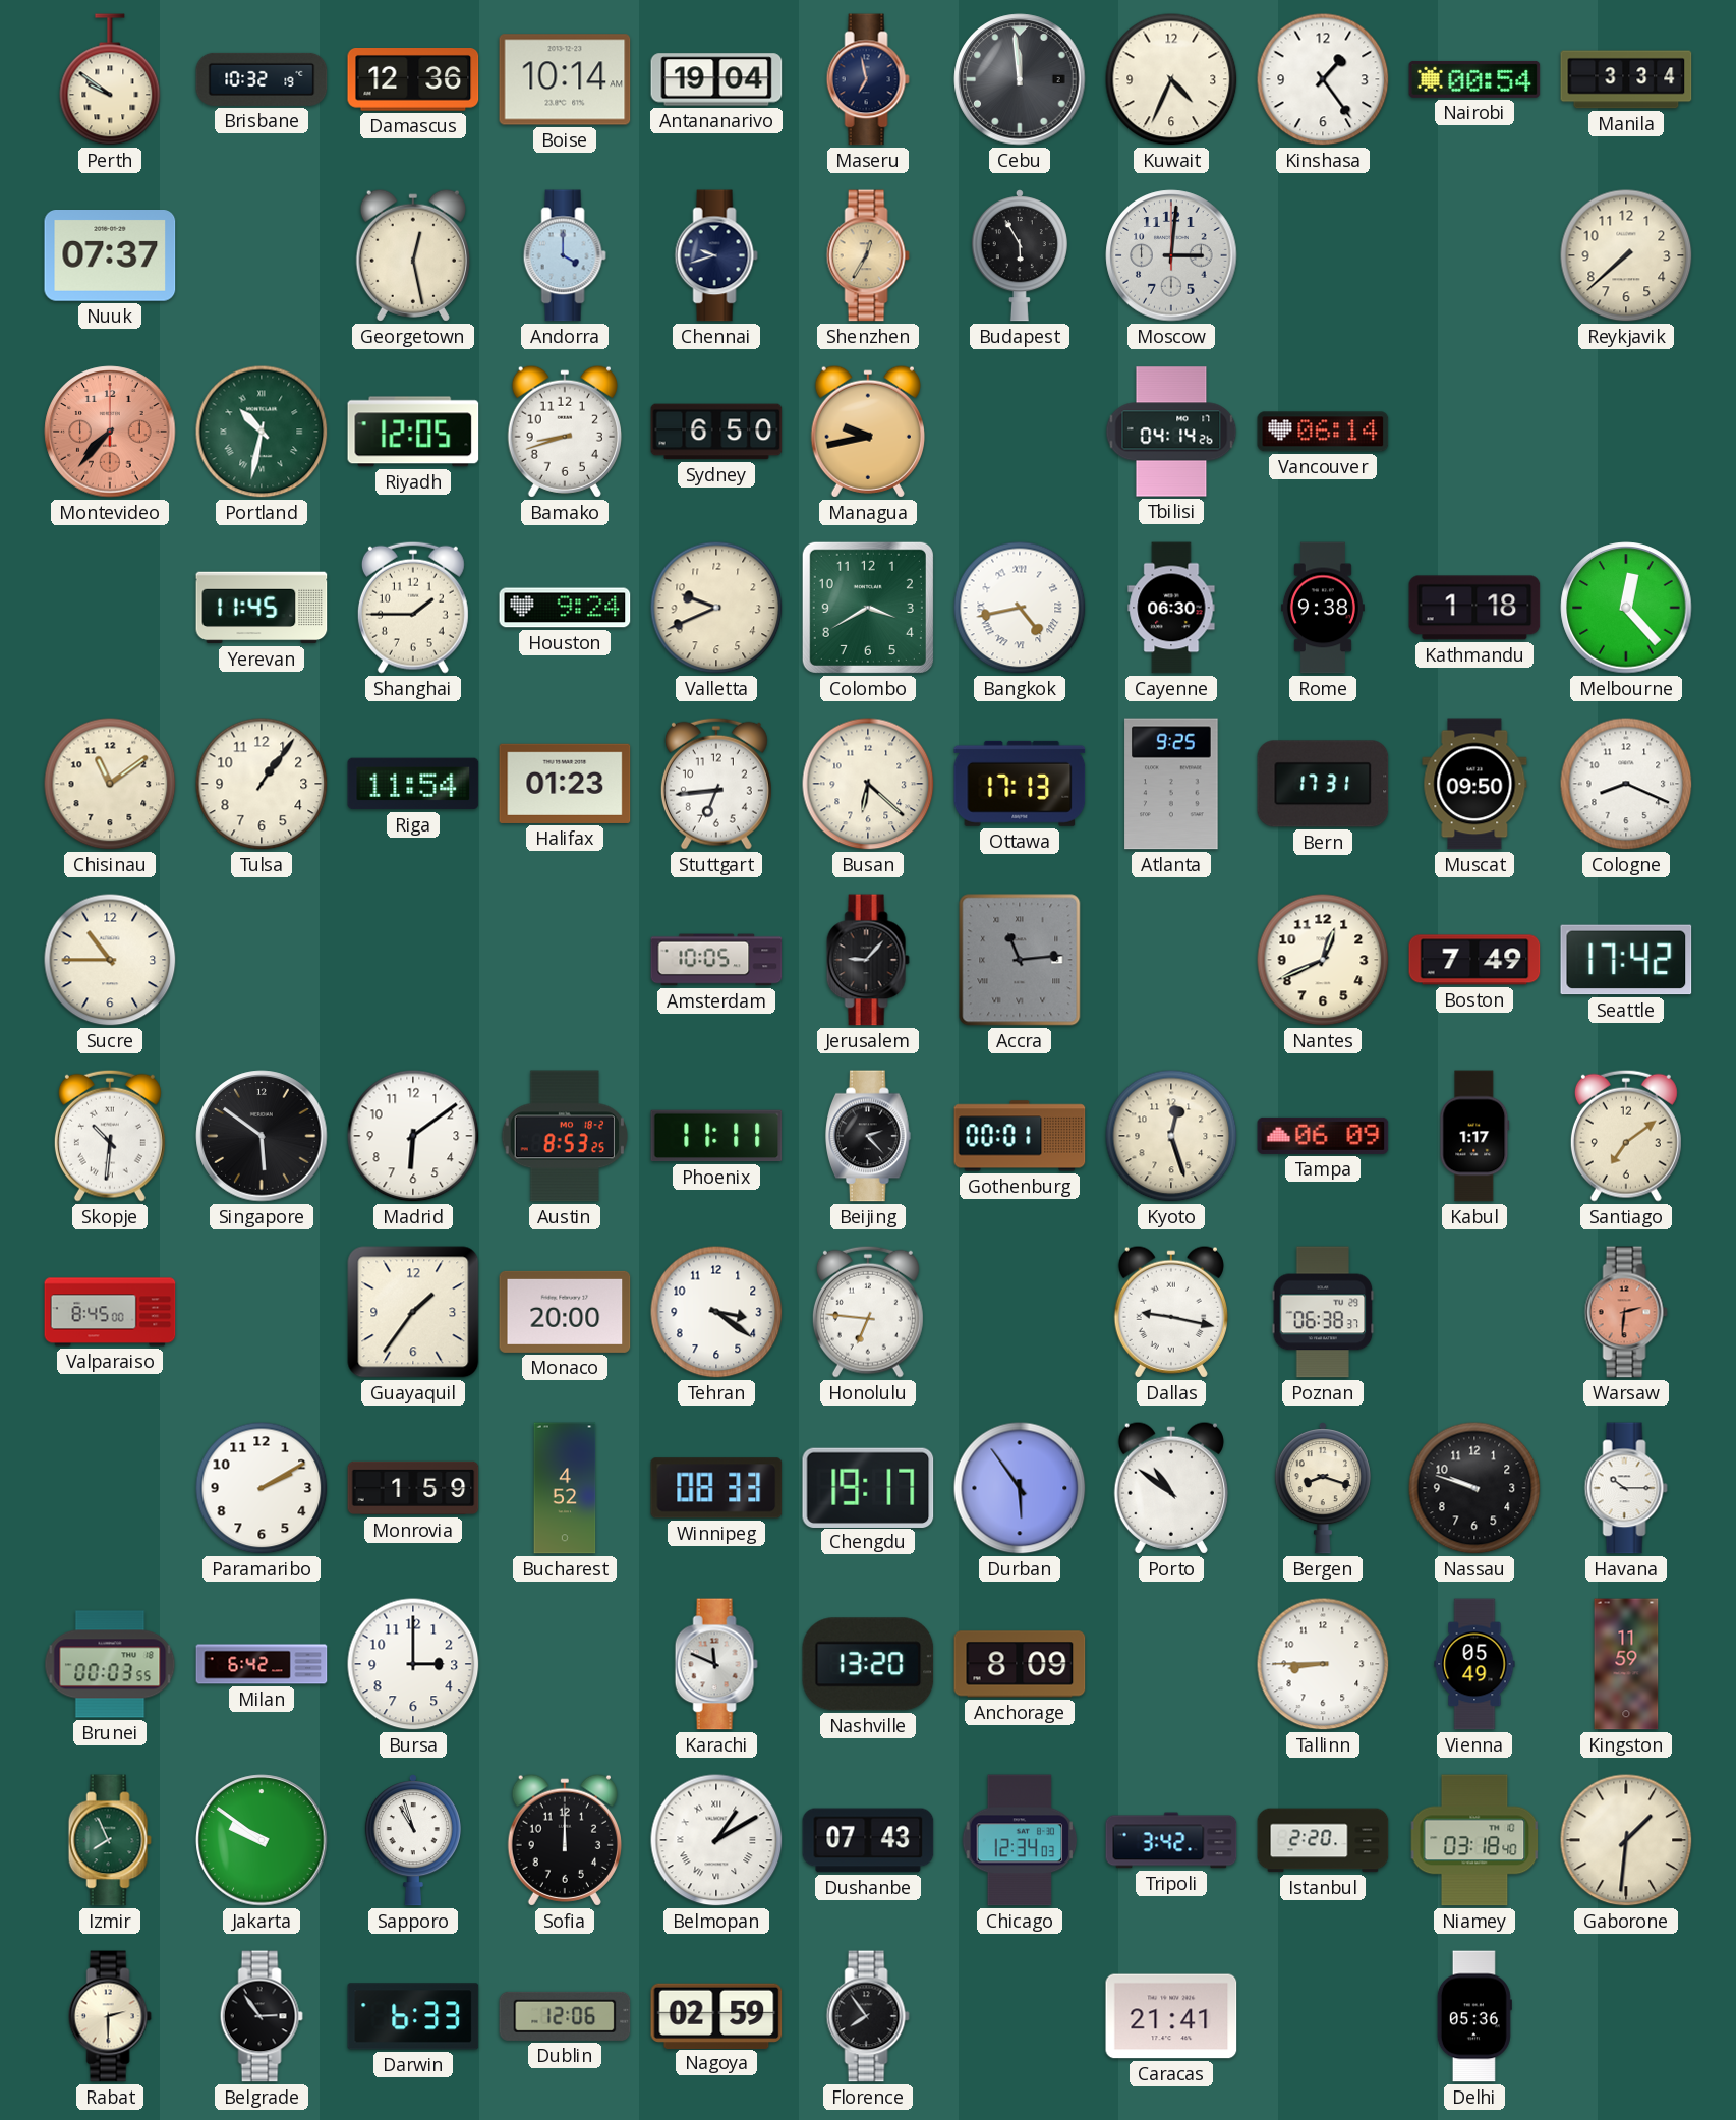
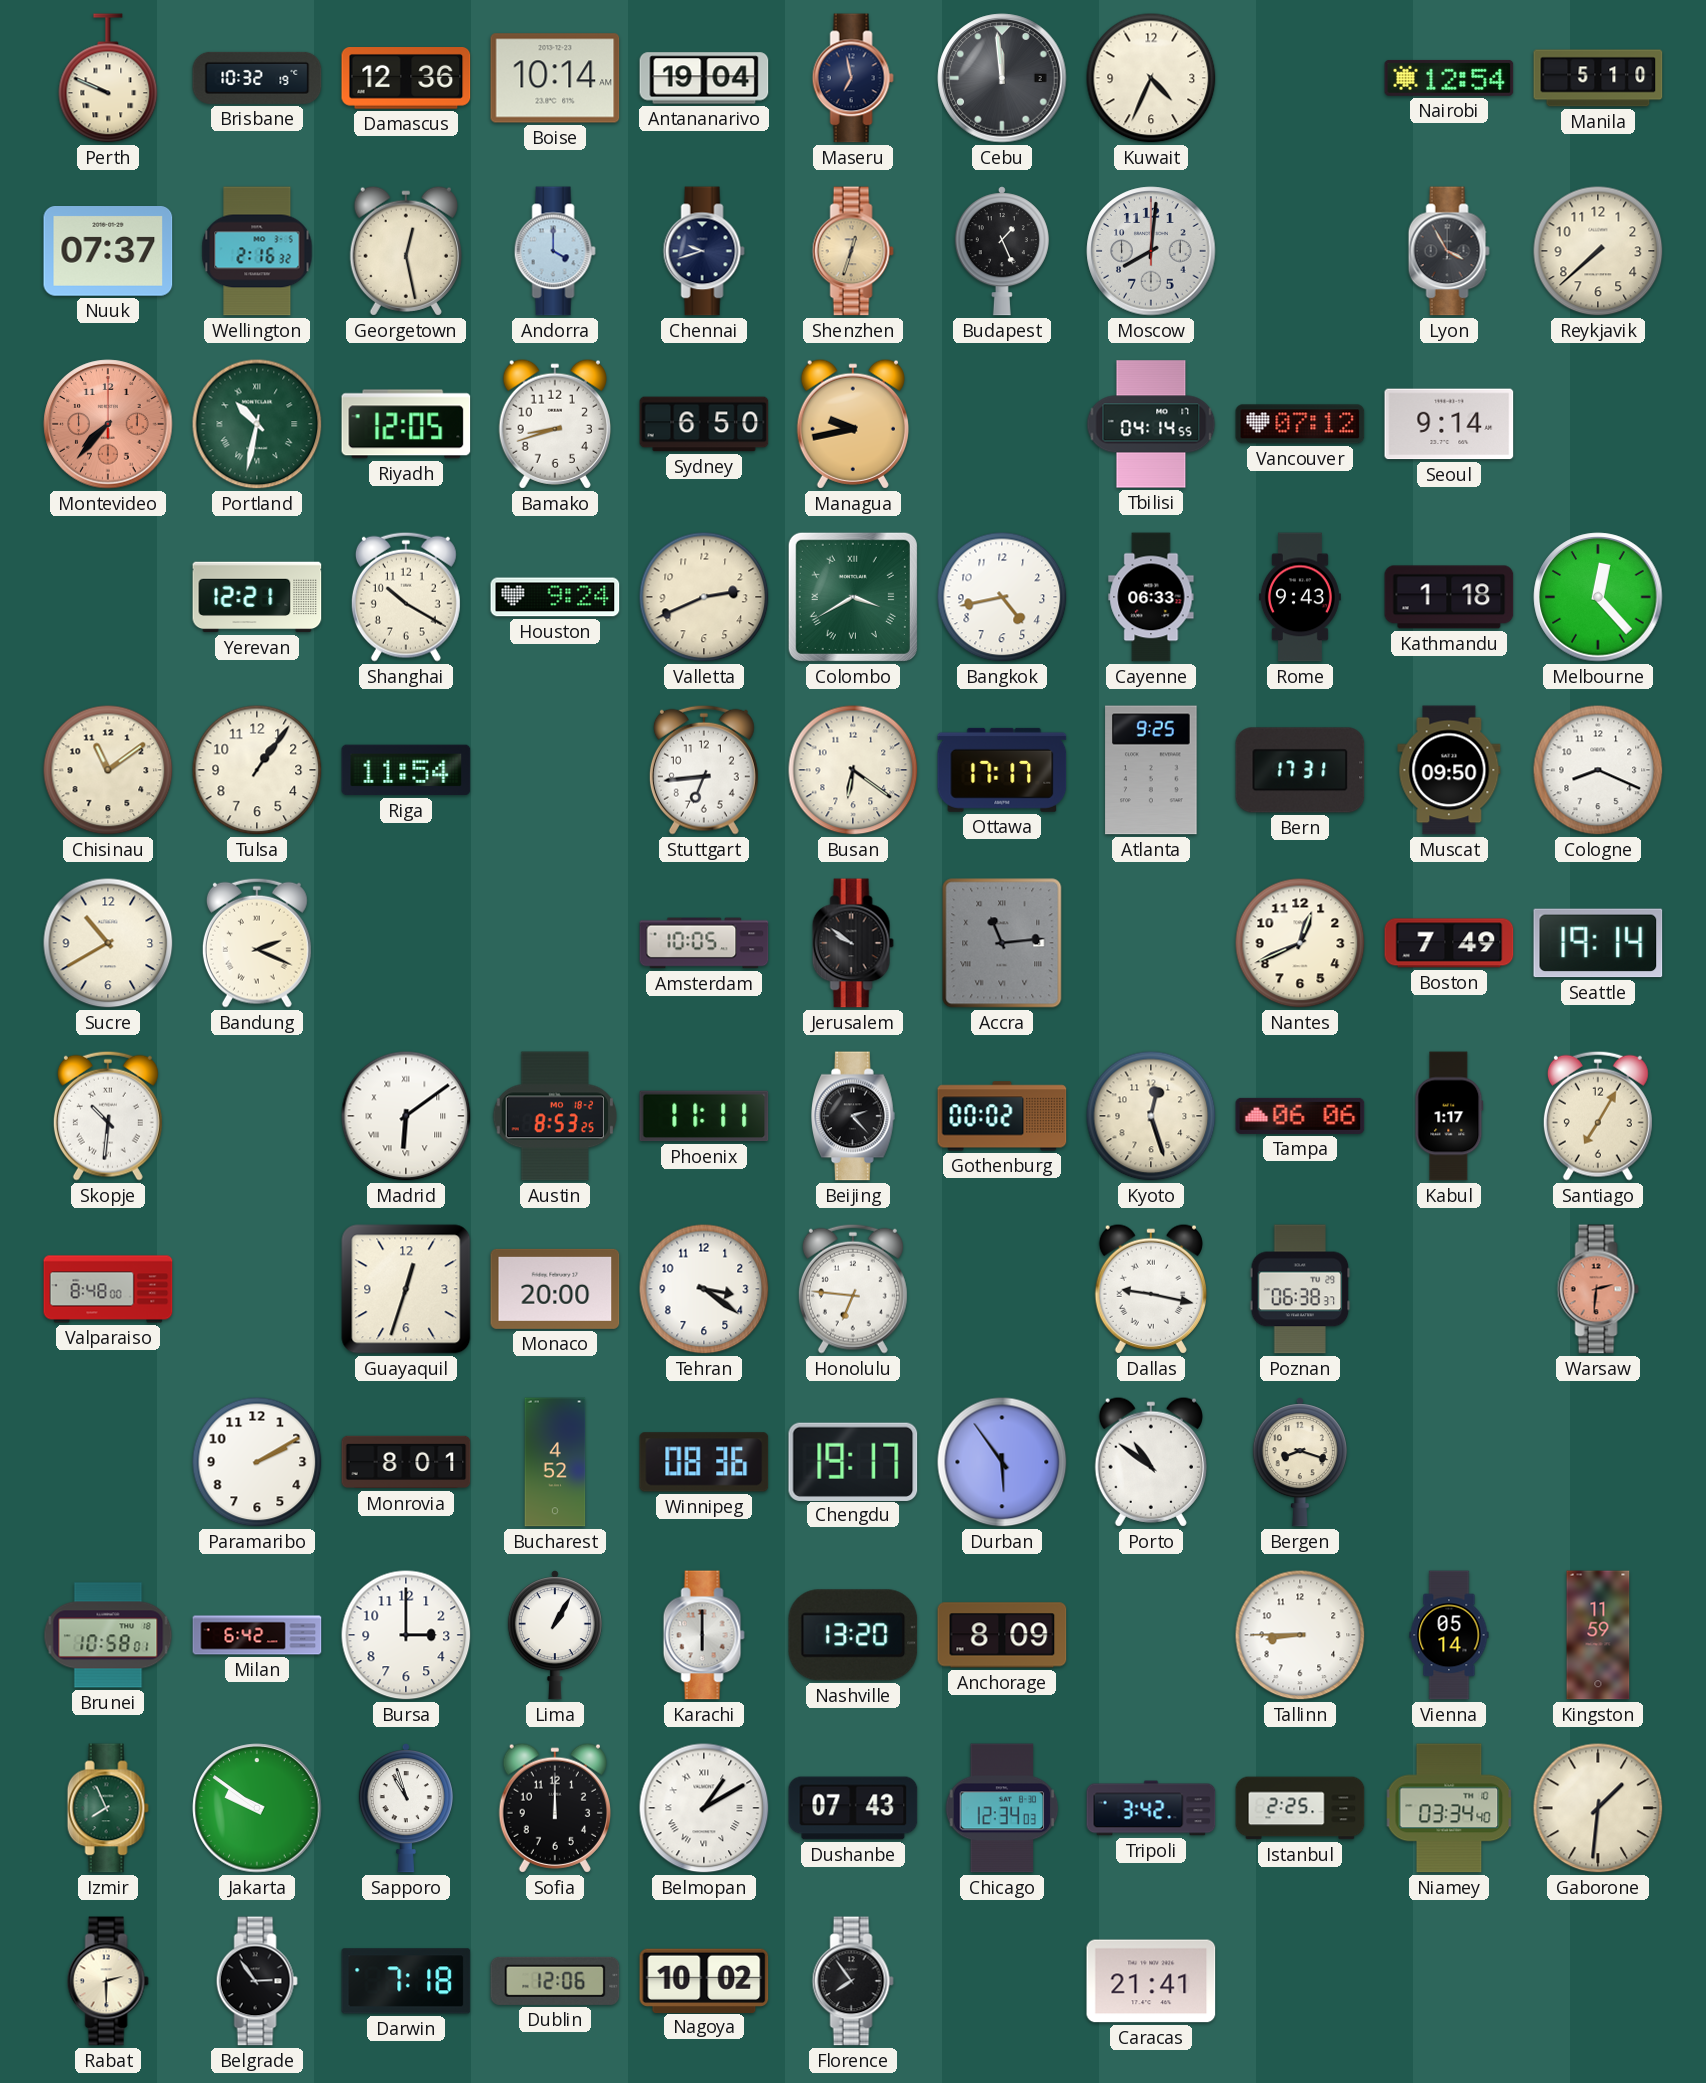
Perth: 9:51 -> 9:49
Kinshasa: 1:24 -> none
Nairobi: 00:54 -> 12:54
Manila: 3:34 -> 5:10
Wellington: none -> 2:16
Shenzhen: 12:35 -> 12:33
Budapest: 5:55 -> 1:26
Moscow: 3:01 -> 8:01
Lyon: none -> 3:55
Tbilisi: 04:14:26 -> 04:14:55
Vancouver: 06:14 -> 07:12
Seoul: none -> 9:14
Yerevan: 11:45 -> 12:21
Shanghai: 1:45 -> 10:20
Valletta: 9:41 -> 2:41
Colombo numerals: Arabic -> Roman
Bangkok numerals: Roman -> Arabic
Cayenne: 06:30 -> 06:33
Rome: 9:38 -> 9:43
Halifax: 01:23 -> none
Busan: 6:22 -> 6:21
Ottawa: 17:13 -> 17:17
Sucre: 10:45 -> 10:40
Bandung: none -> 2:19
Jerusalem: 9:07 -> 9:51
Seattle: 17:42 -> 19:14
Singapore: 5:51 -> none
Madrid numerals: Arabic -> Roman
Gothenburg: 00:01 -> 00:02
Tampa: 06:09 -> 06:06
Santiago: 7:09 -> 7:05
Valparaiso: 8:45 -> 8:48
Guayaquil: 1:36 -> 12:33
Monrovia: 1:59 -> 8:01
Winnipeg: 08:33 -> 08:36
Nassau: 9:48 -> none
Havana: 10:15 -> none
Brunei: 00:03 -> 10:58
Lima: none -> 1:05
Karachi: 11:49 -> 6:00
Vienna: 05:49 -> 05:14
Istanbul: 2:20 -> 2:25
Niamey: 03:18 -> 03:34
Darwin: 6:33 -> 7:18
Nagoya: 02:59 -> 10:02
Delhi: 05:36 -> none
